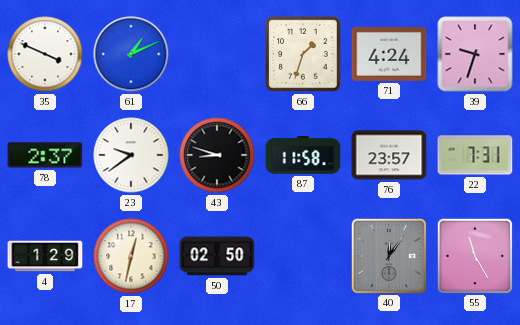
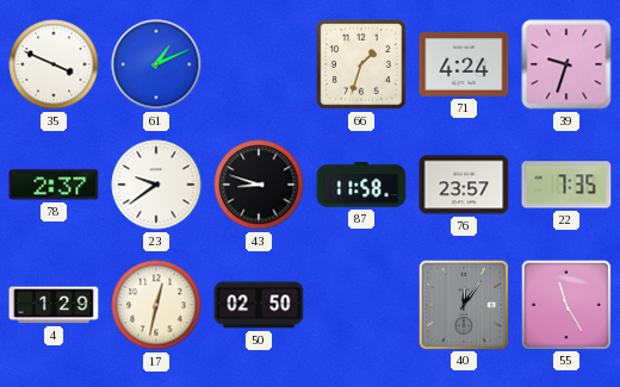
22: 7:31 -> 7:35
